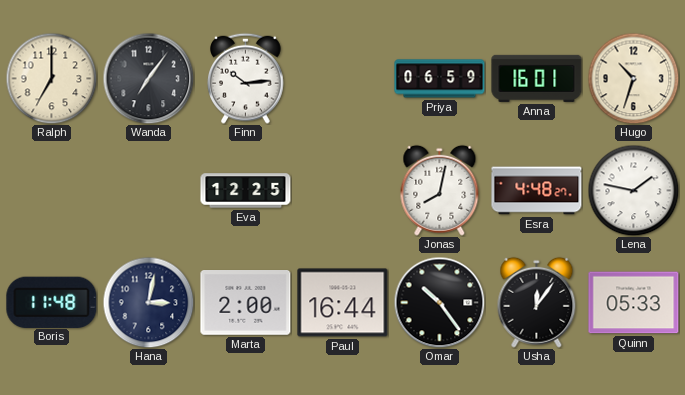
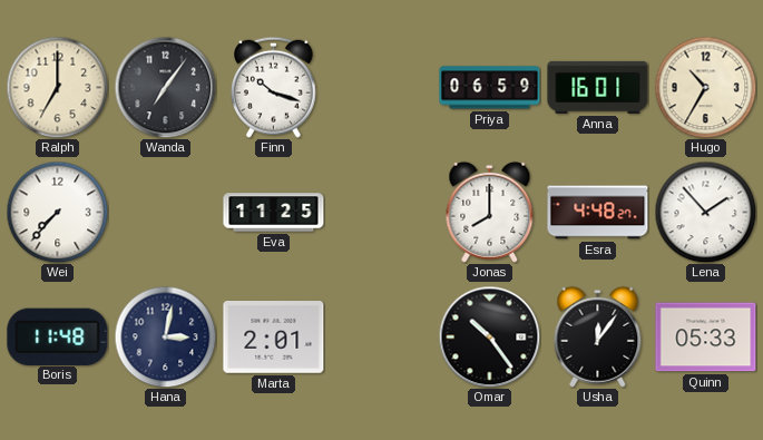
Finn: 10:14 -> 10:18
Hugo: 10:33 -> 10:35
Wei: none -> 7:37
Eva: 12:25 -> 11:25
Jonas: 8:02 -> 8:00
Lena: 1:47 -> 1:53
Marta: 2:00 -> 2:01
Paul: 16:44 -> none
